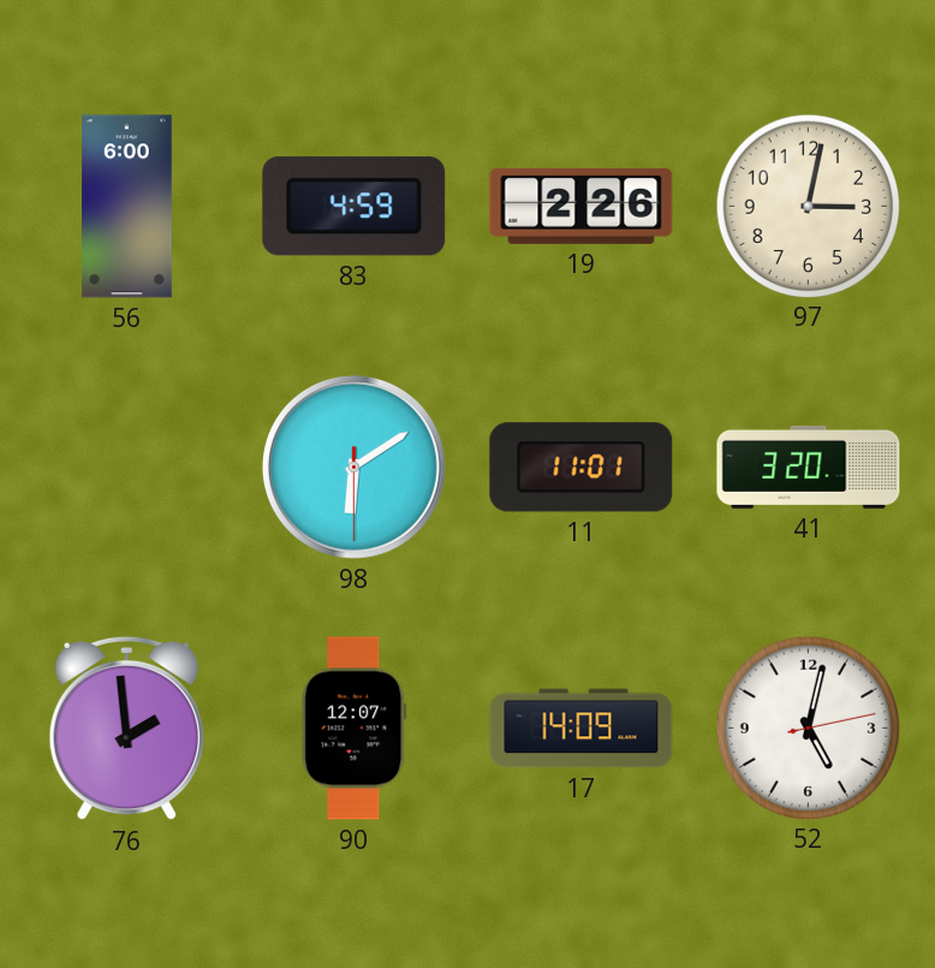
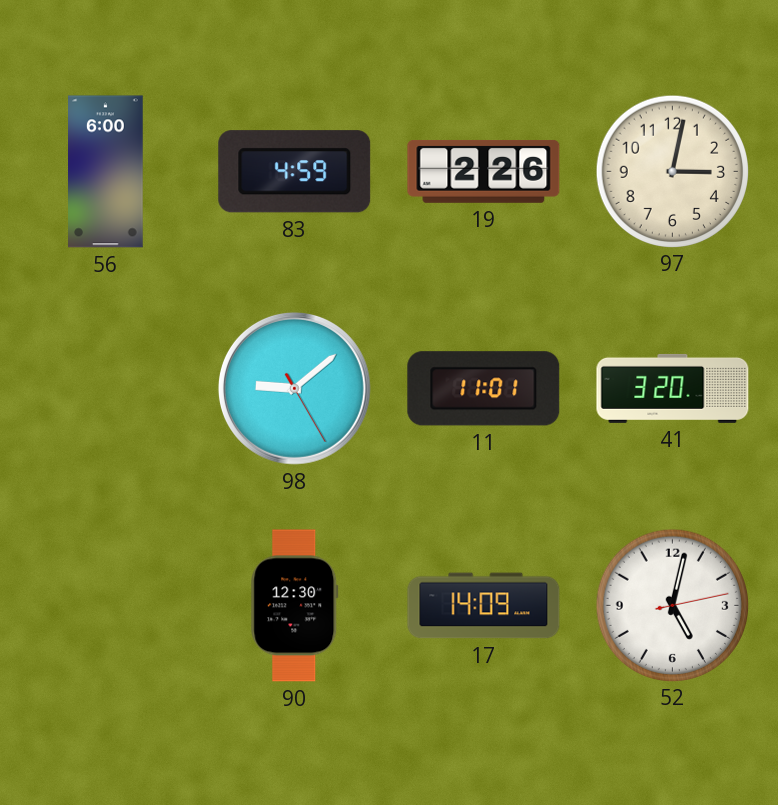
98: 6:09 -> 9:08
76: 1:59 -> none
90: 12:07 -> 12:30
